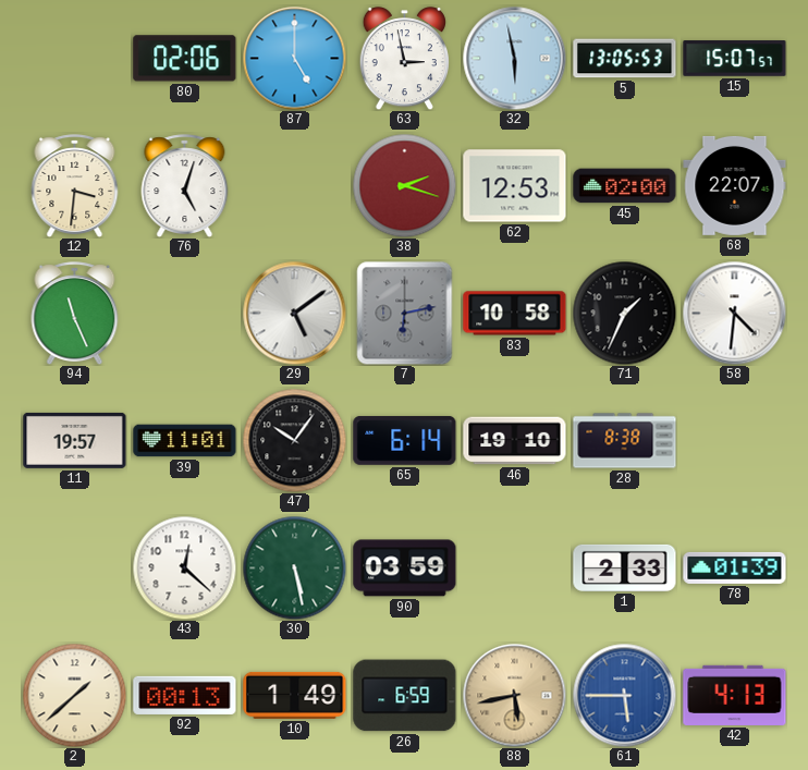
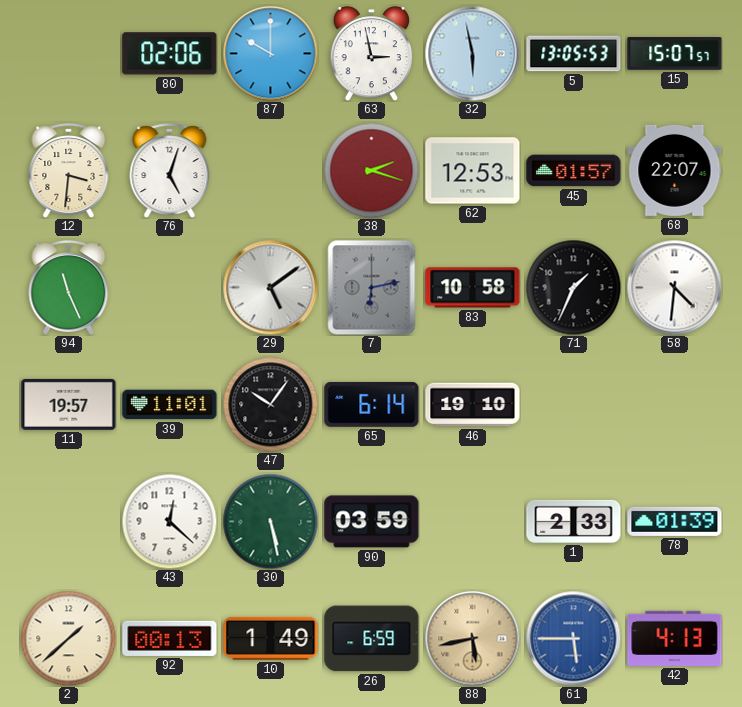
87: 5:00 -> 10:00
45: 02:00 -> 01:57
28: 8:38 -> none
